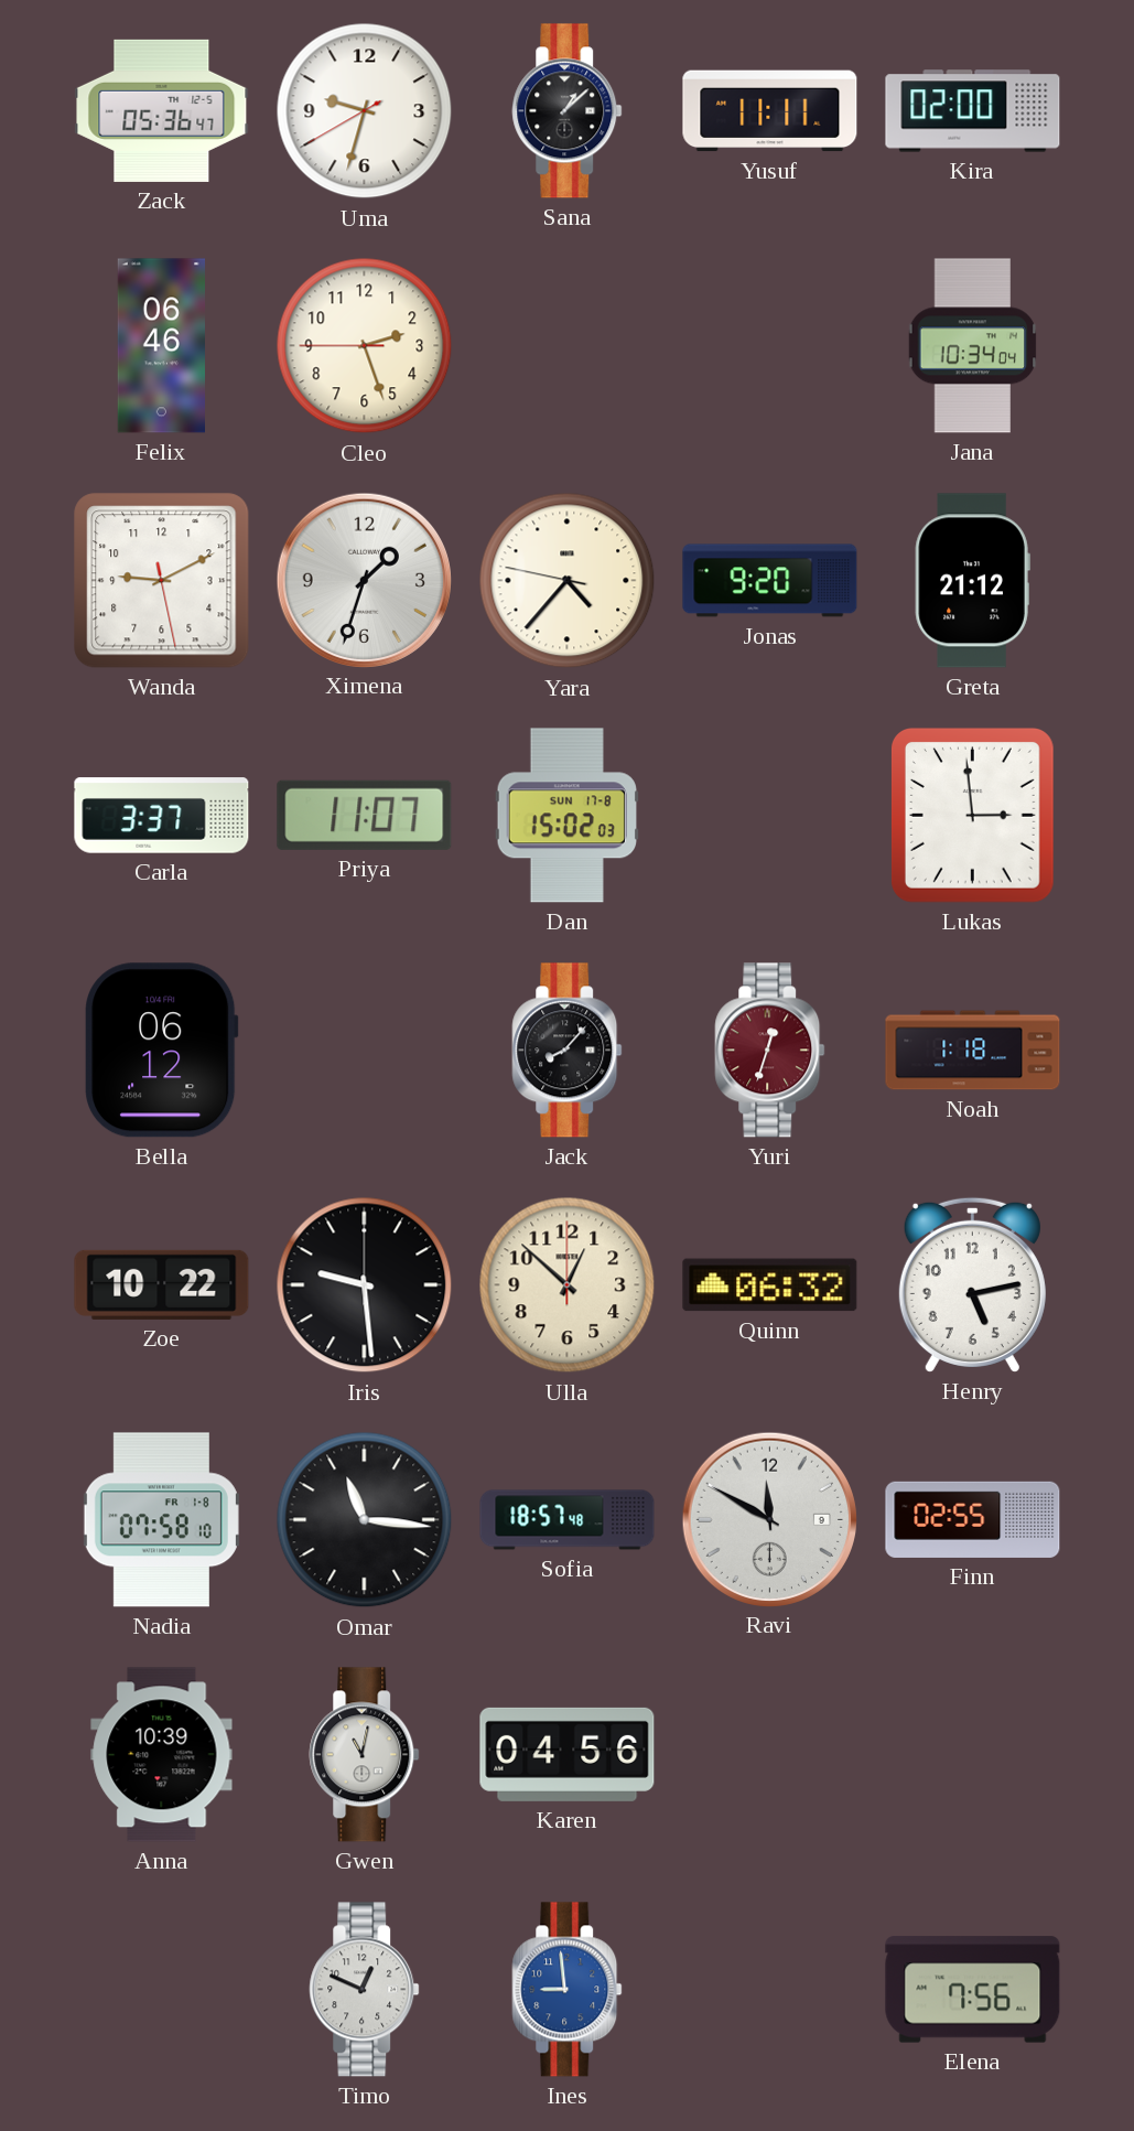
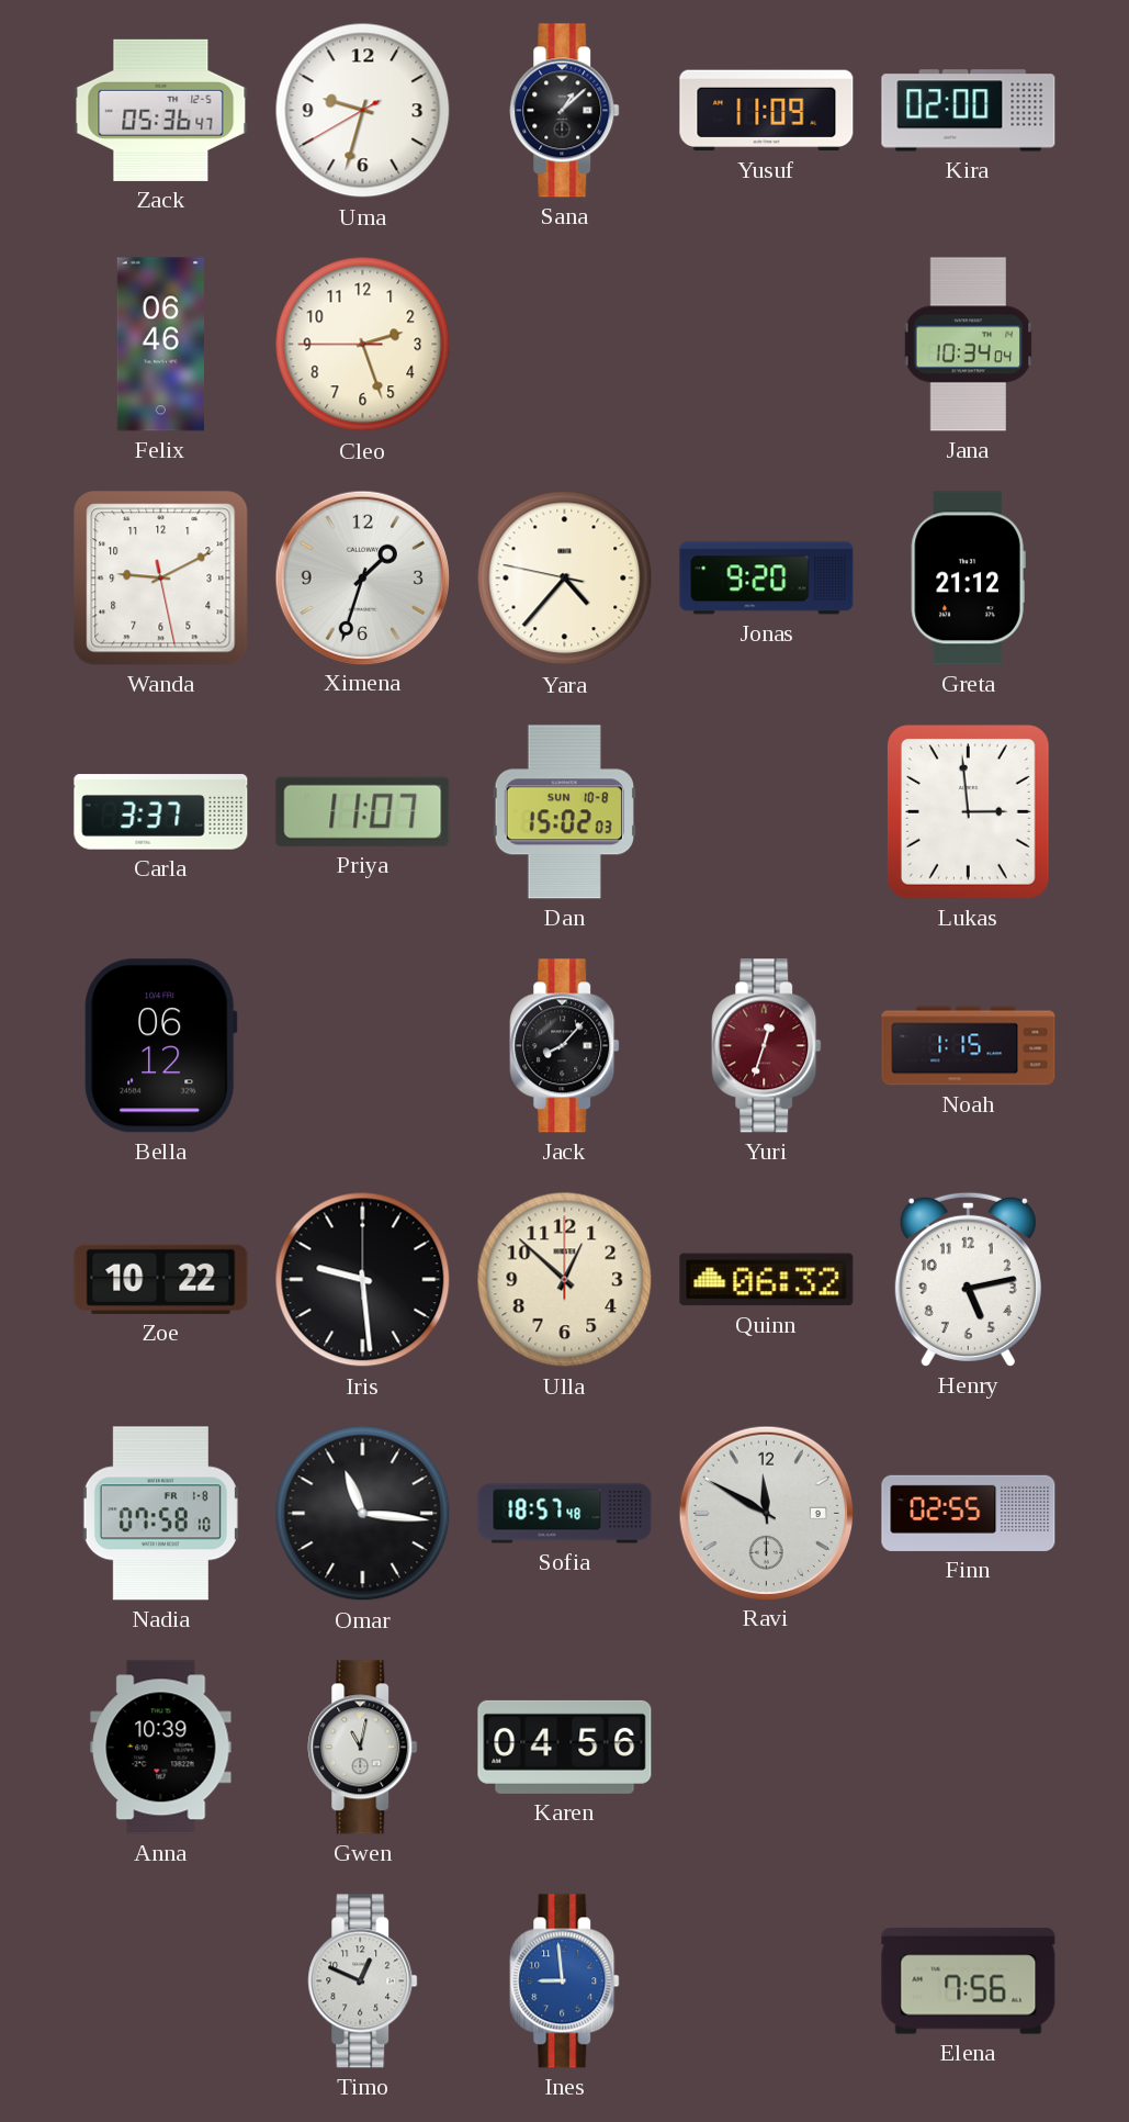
Yusuf: 11:11 -> 11:09
Dan date: SUN 17-8 -> SUN 10-8
Noah: 1:18 -> 1:15
